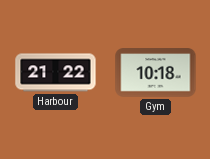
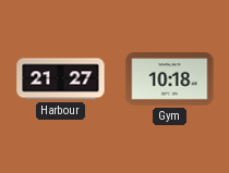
Harbour: 21:22 -> 21:27
